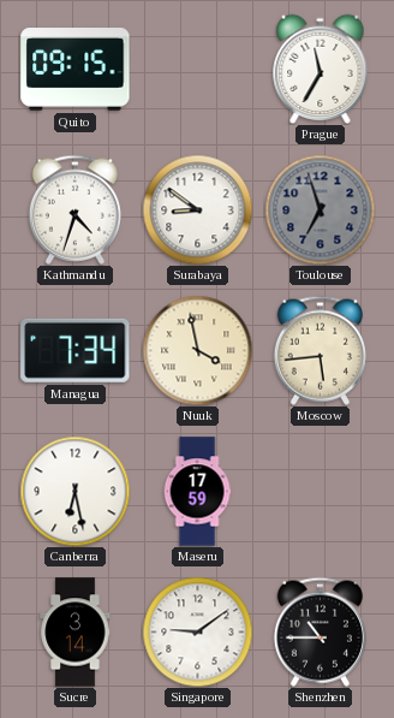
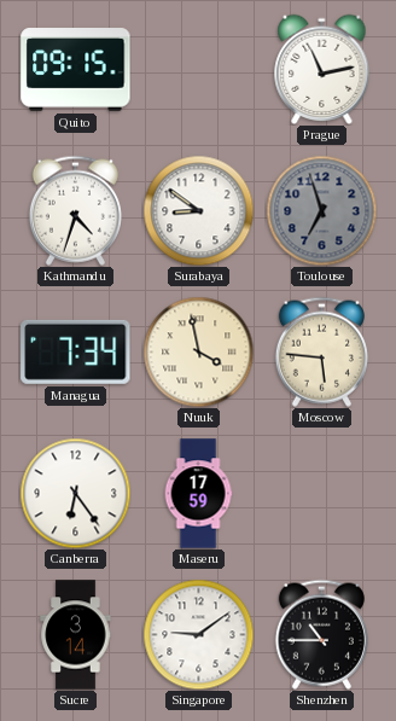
Prague: 11:35 -> 11:13
Moscow: 5:44 -> 5:46
Canberra: 6:28 -> 6:24
